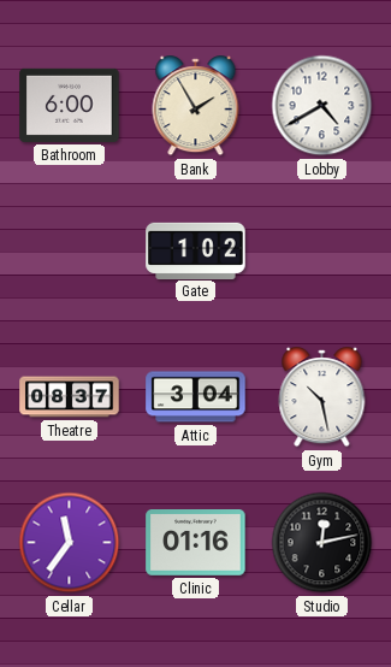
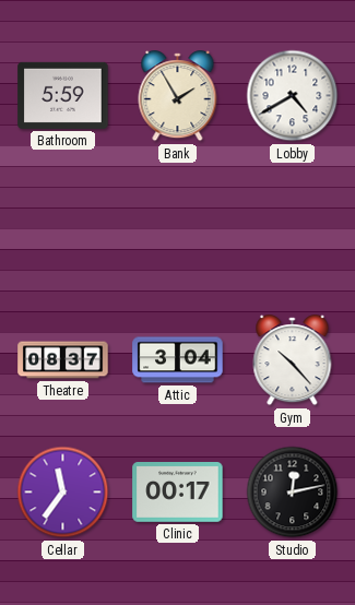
Bathroom: 6:00 -> 5:59
Gate: 1:02 -> none
Gym: 10:28 -> 10:23
Clinic: 01:16 -> 00:17
